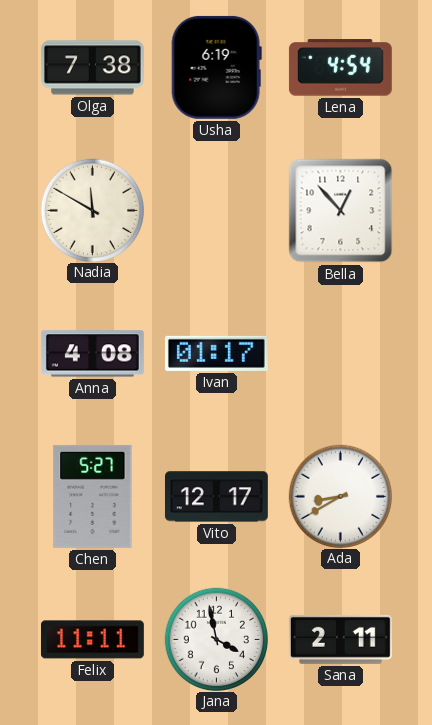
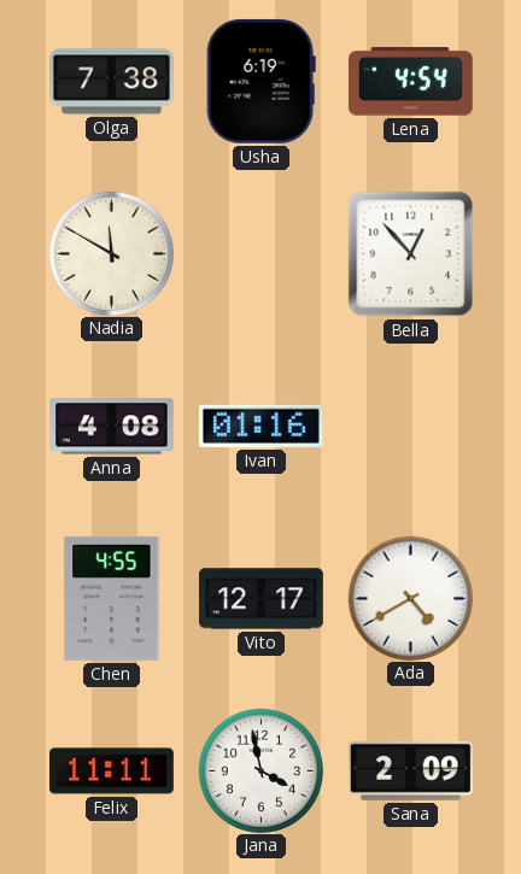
Ivan: 01:17 -> 01:16
Chen: 5:27 -> 4:55
Ada: 8:40 -> 4:40
Sana: 2:11 -> 2:09
